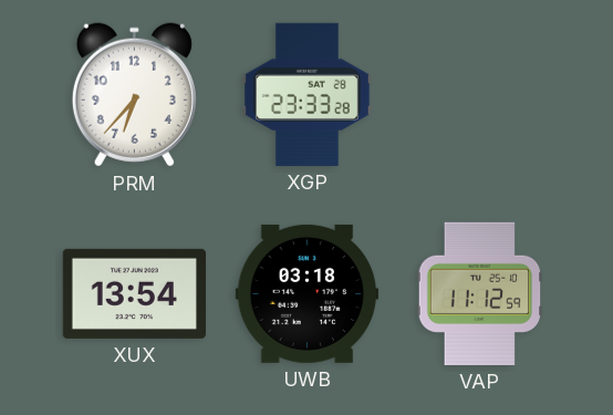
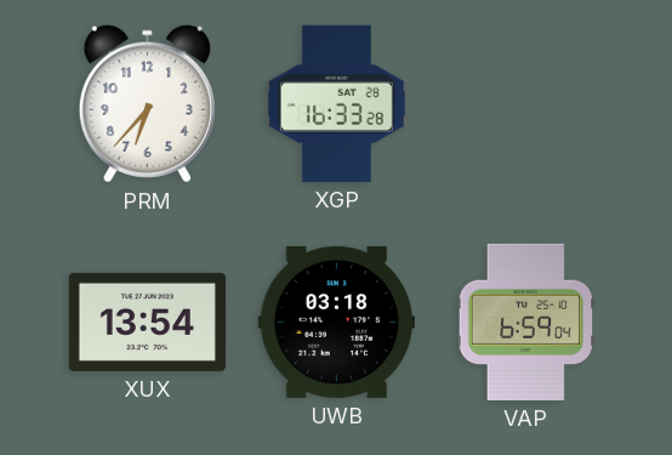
XGP: 23:33 -> 16:33
VAP: 11:12 -> 6:59
